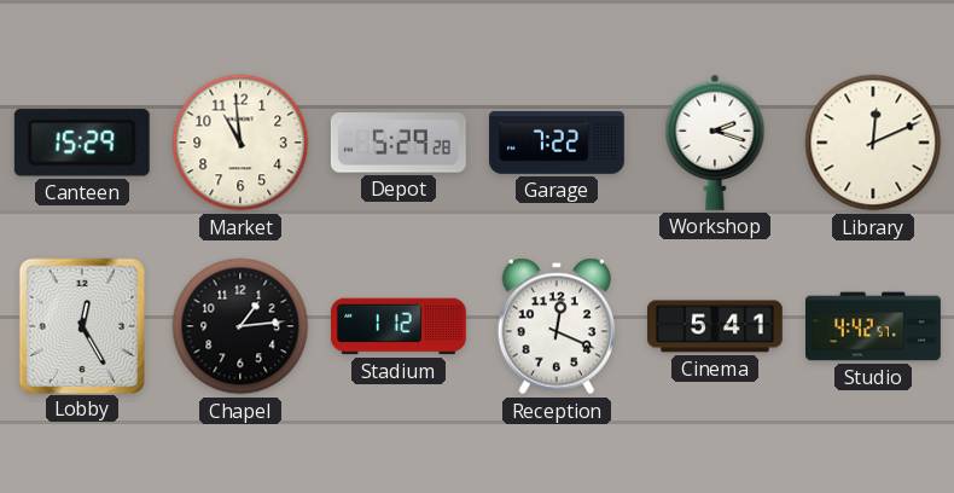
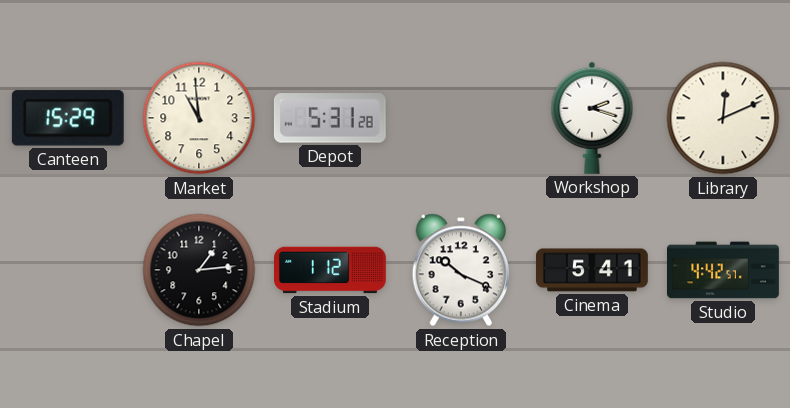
Depot: 5:29 -> 5:31
Garage: 7:22 -> none
Lobby: 12:25 -> none
Reception: 12:19 -> 10:19
